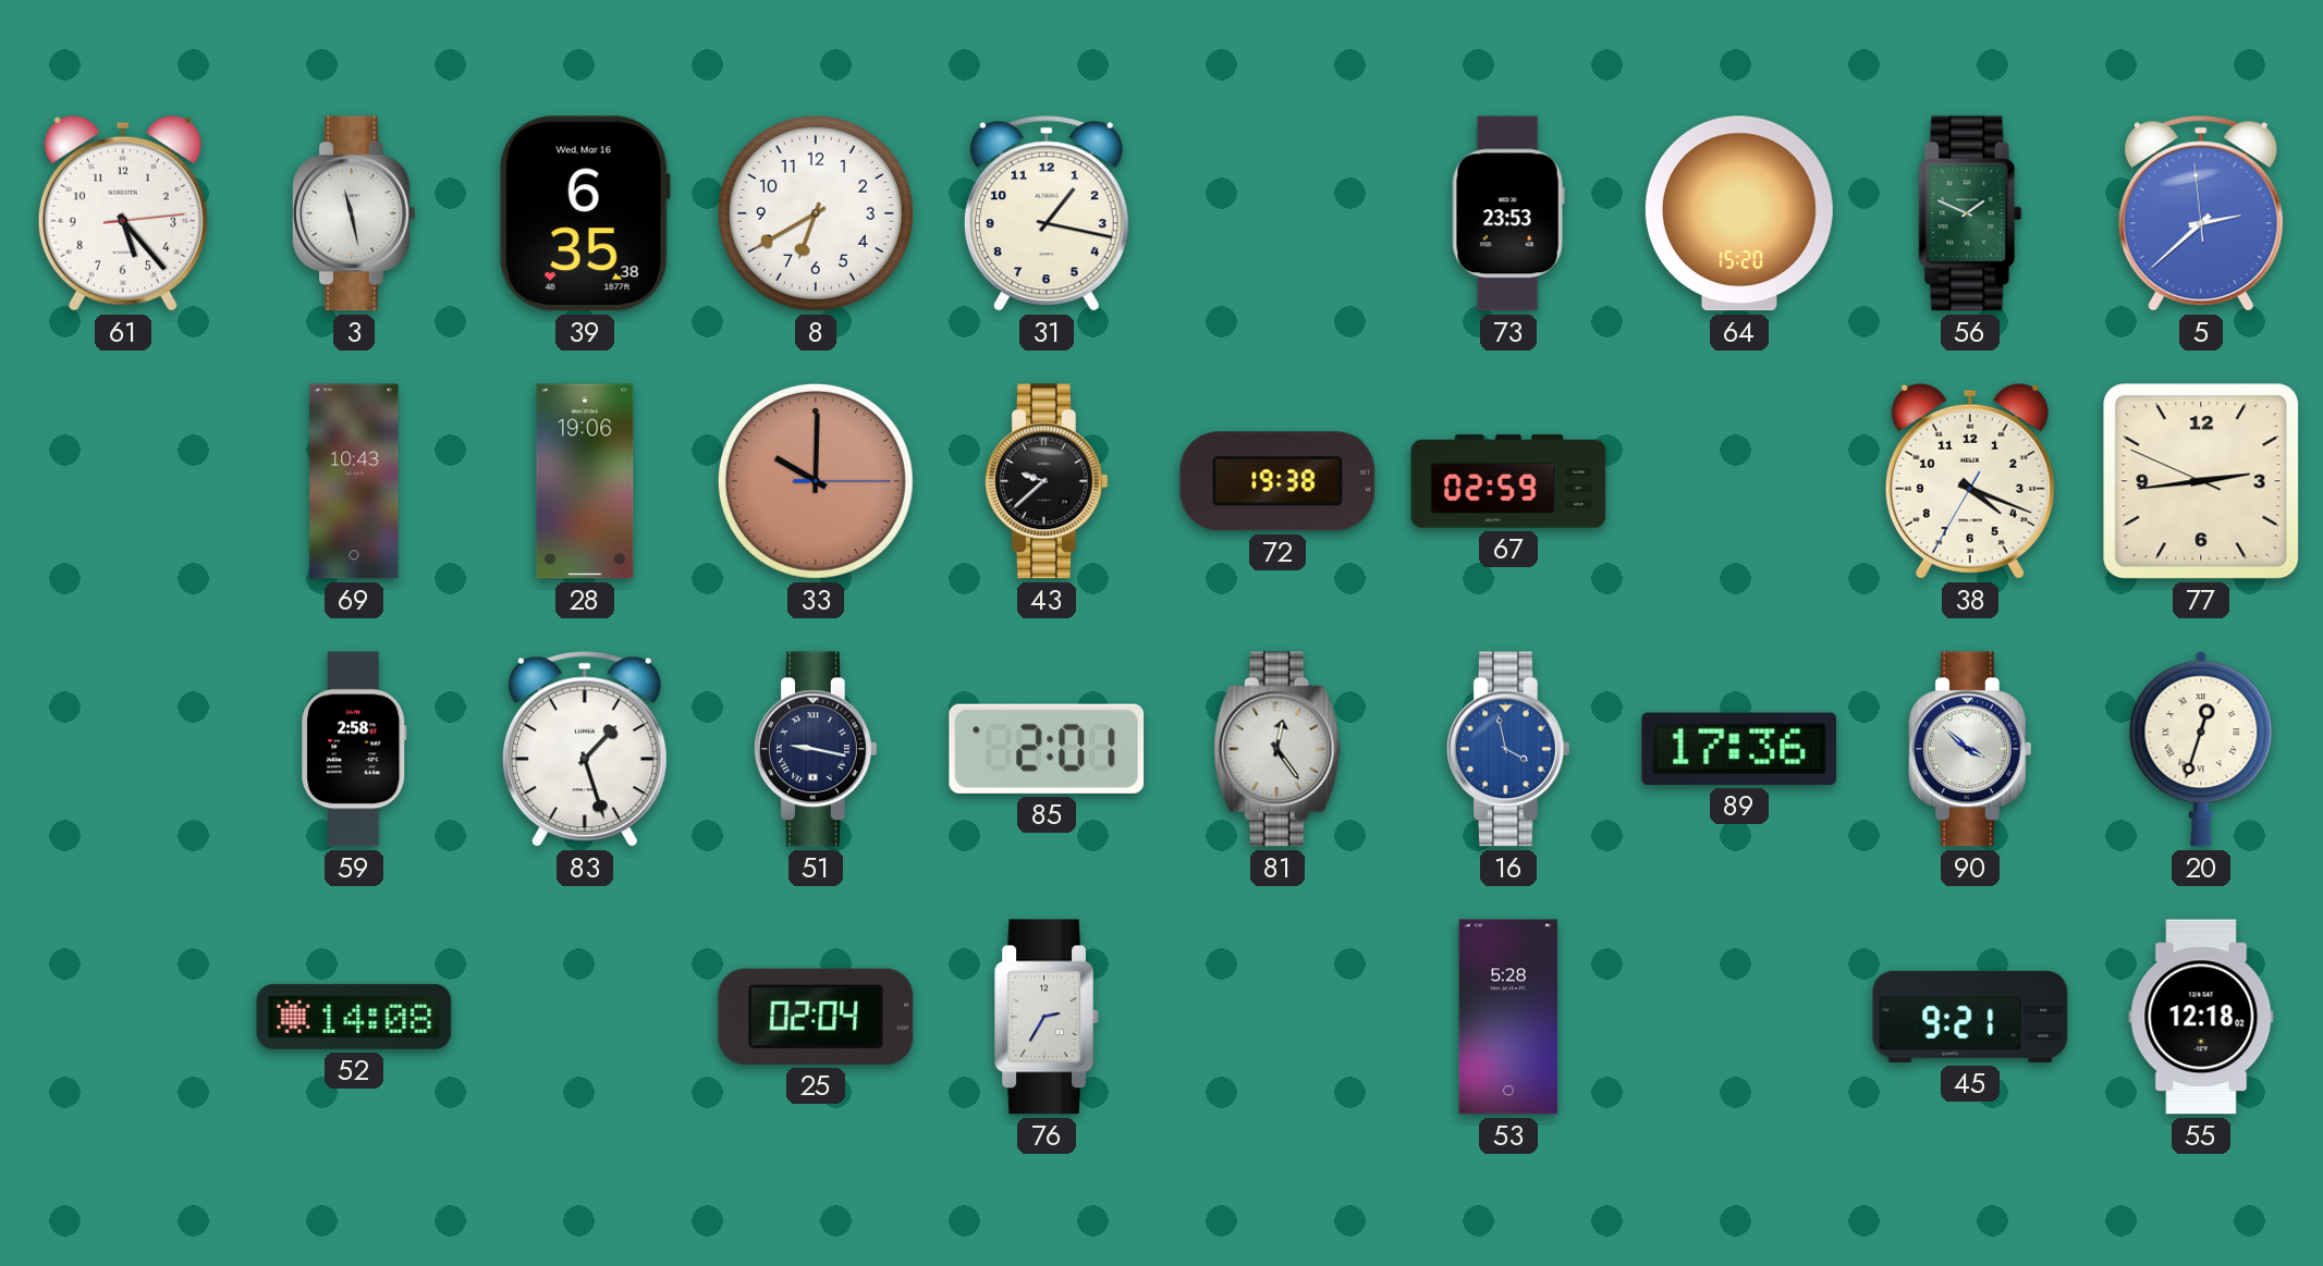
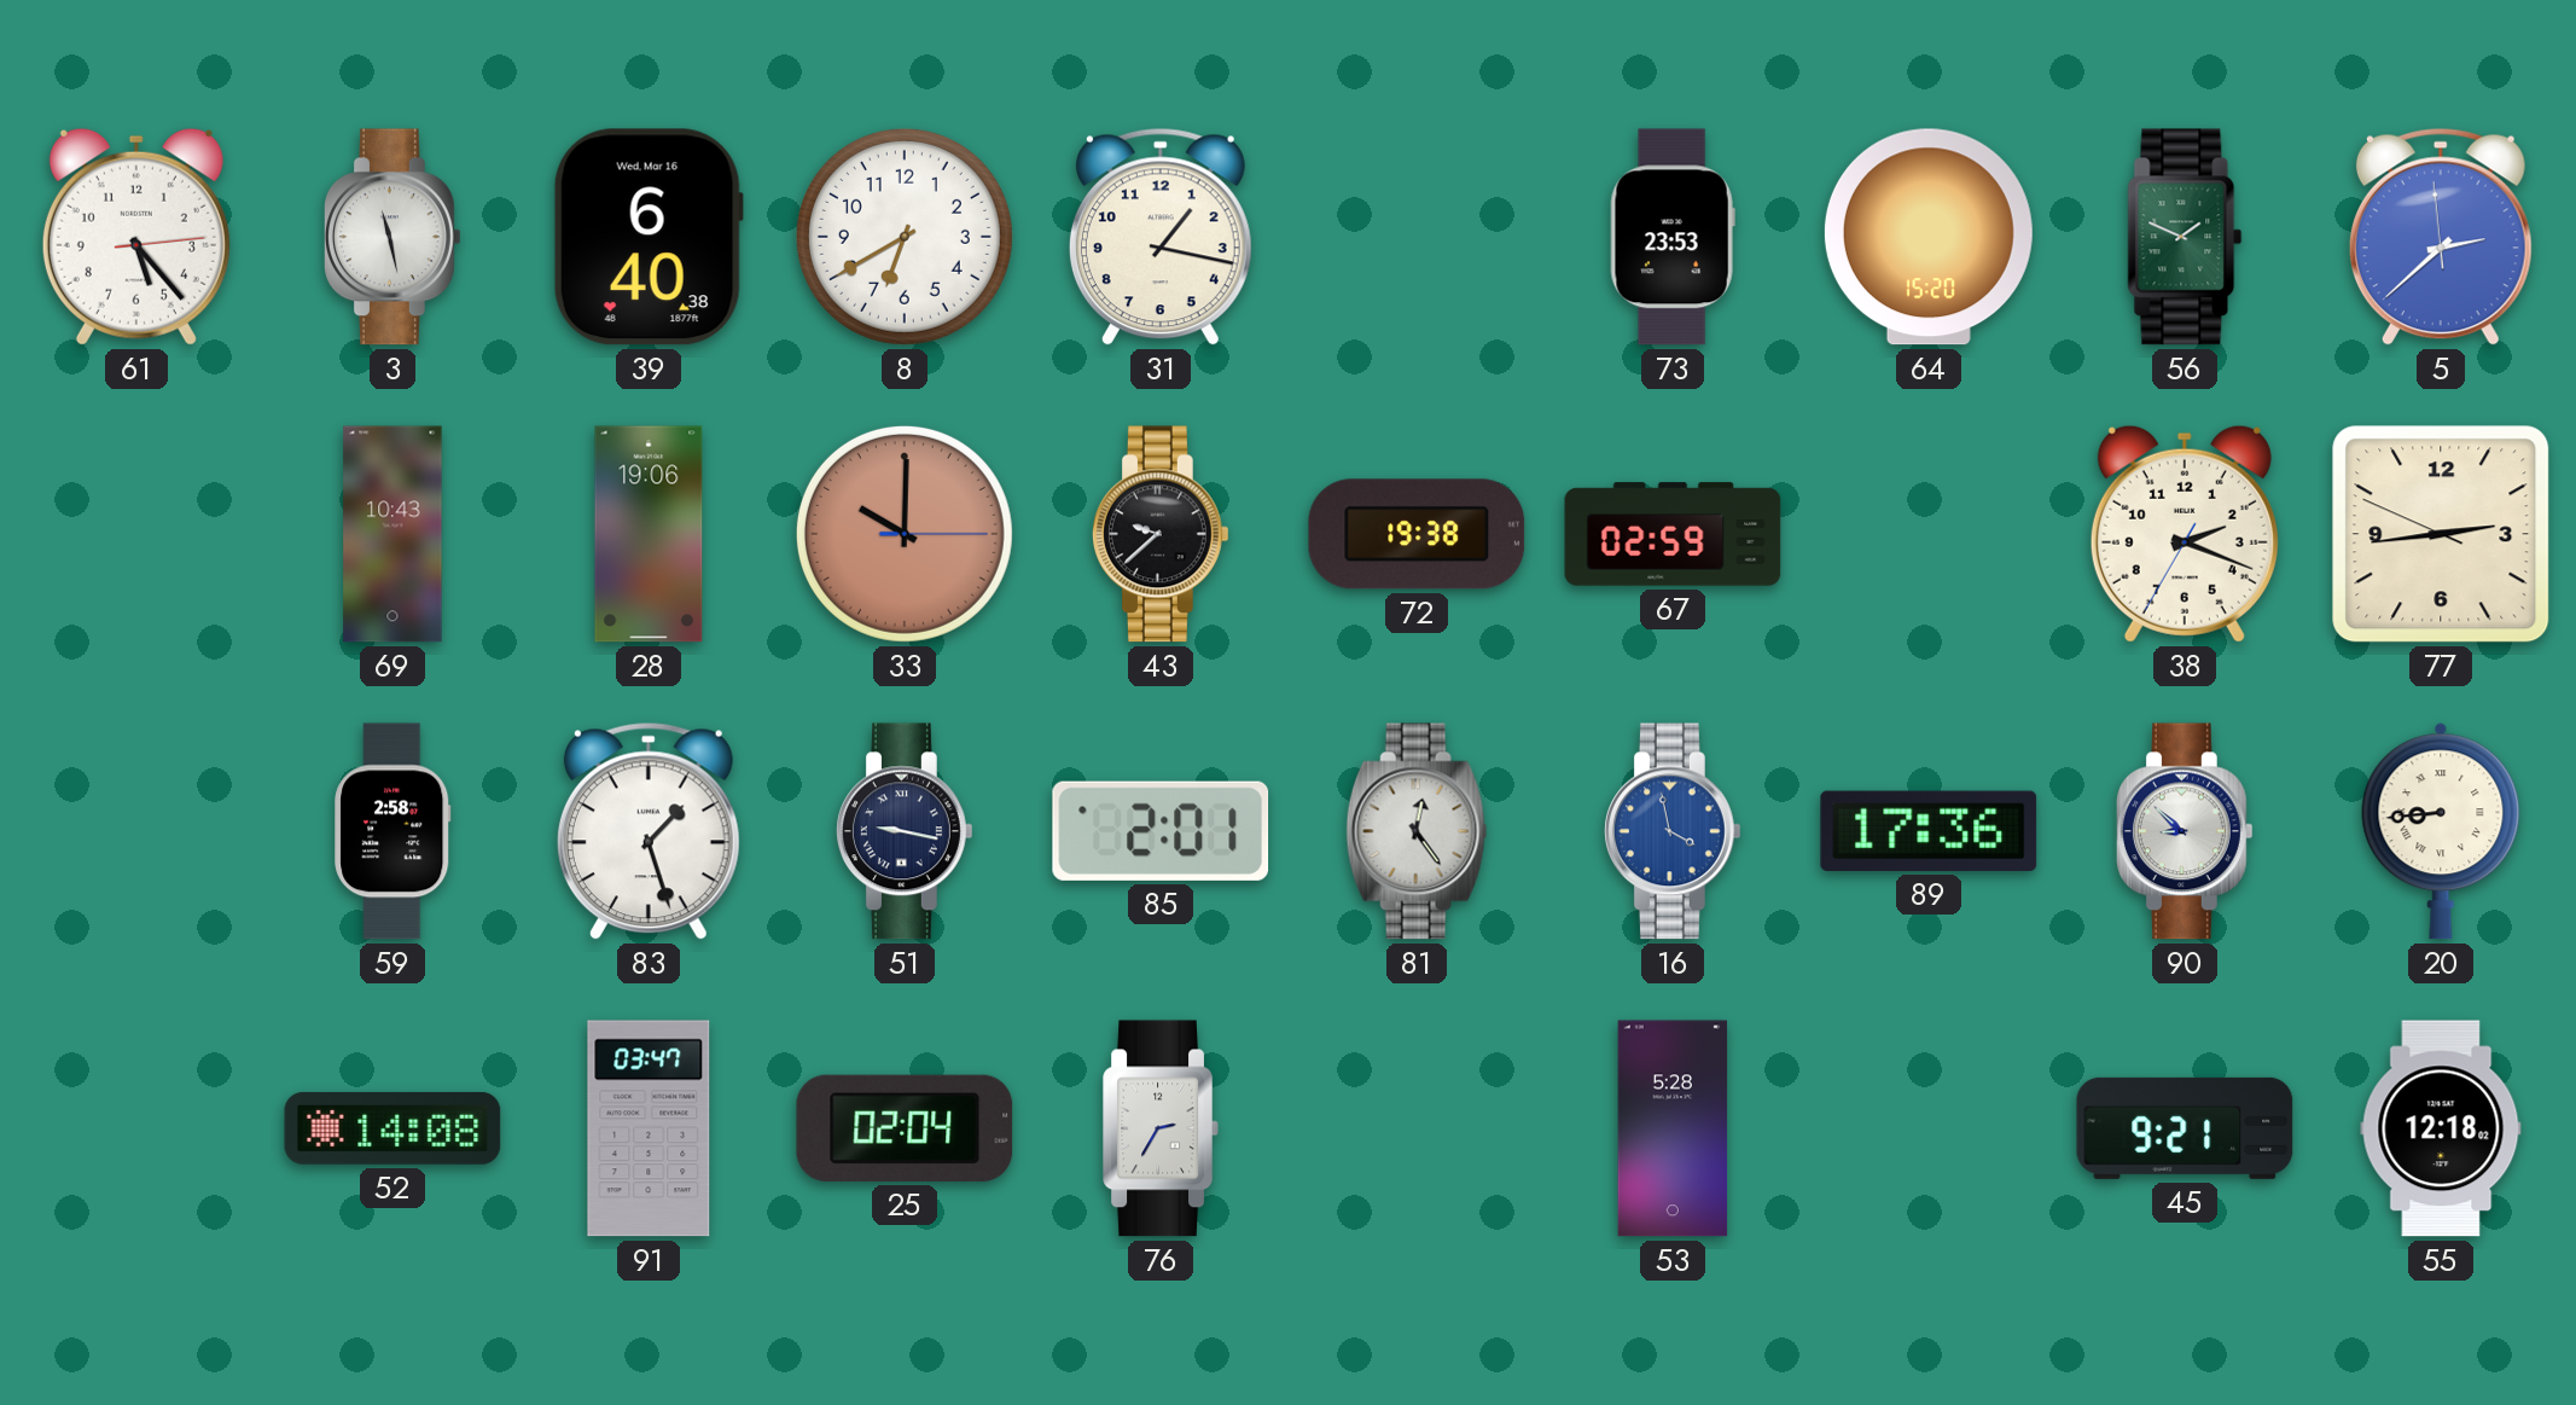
39: 6:35 -> 6:40
38: 4:18 -> 2:18
90: 3:52 -> 8:52
20: 12:33 -> 8:44
91: none -> 03:47
